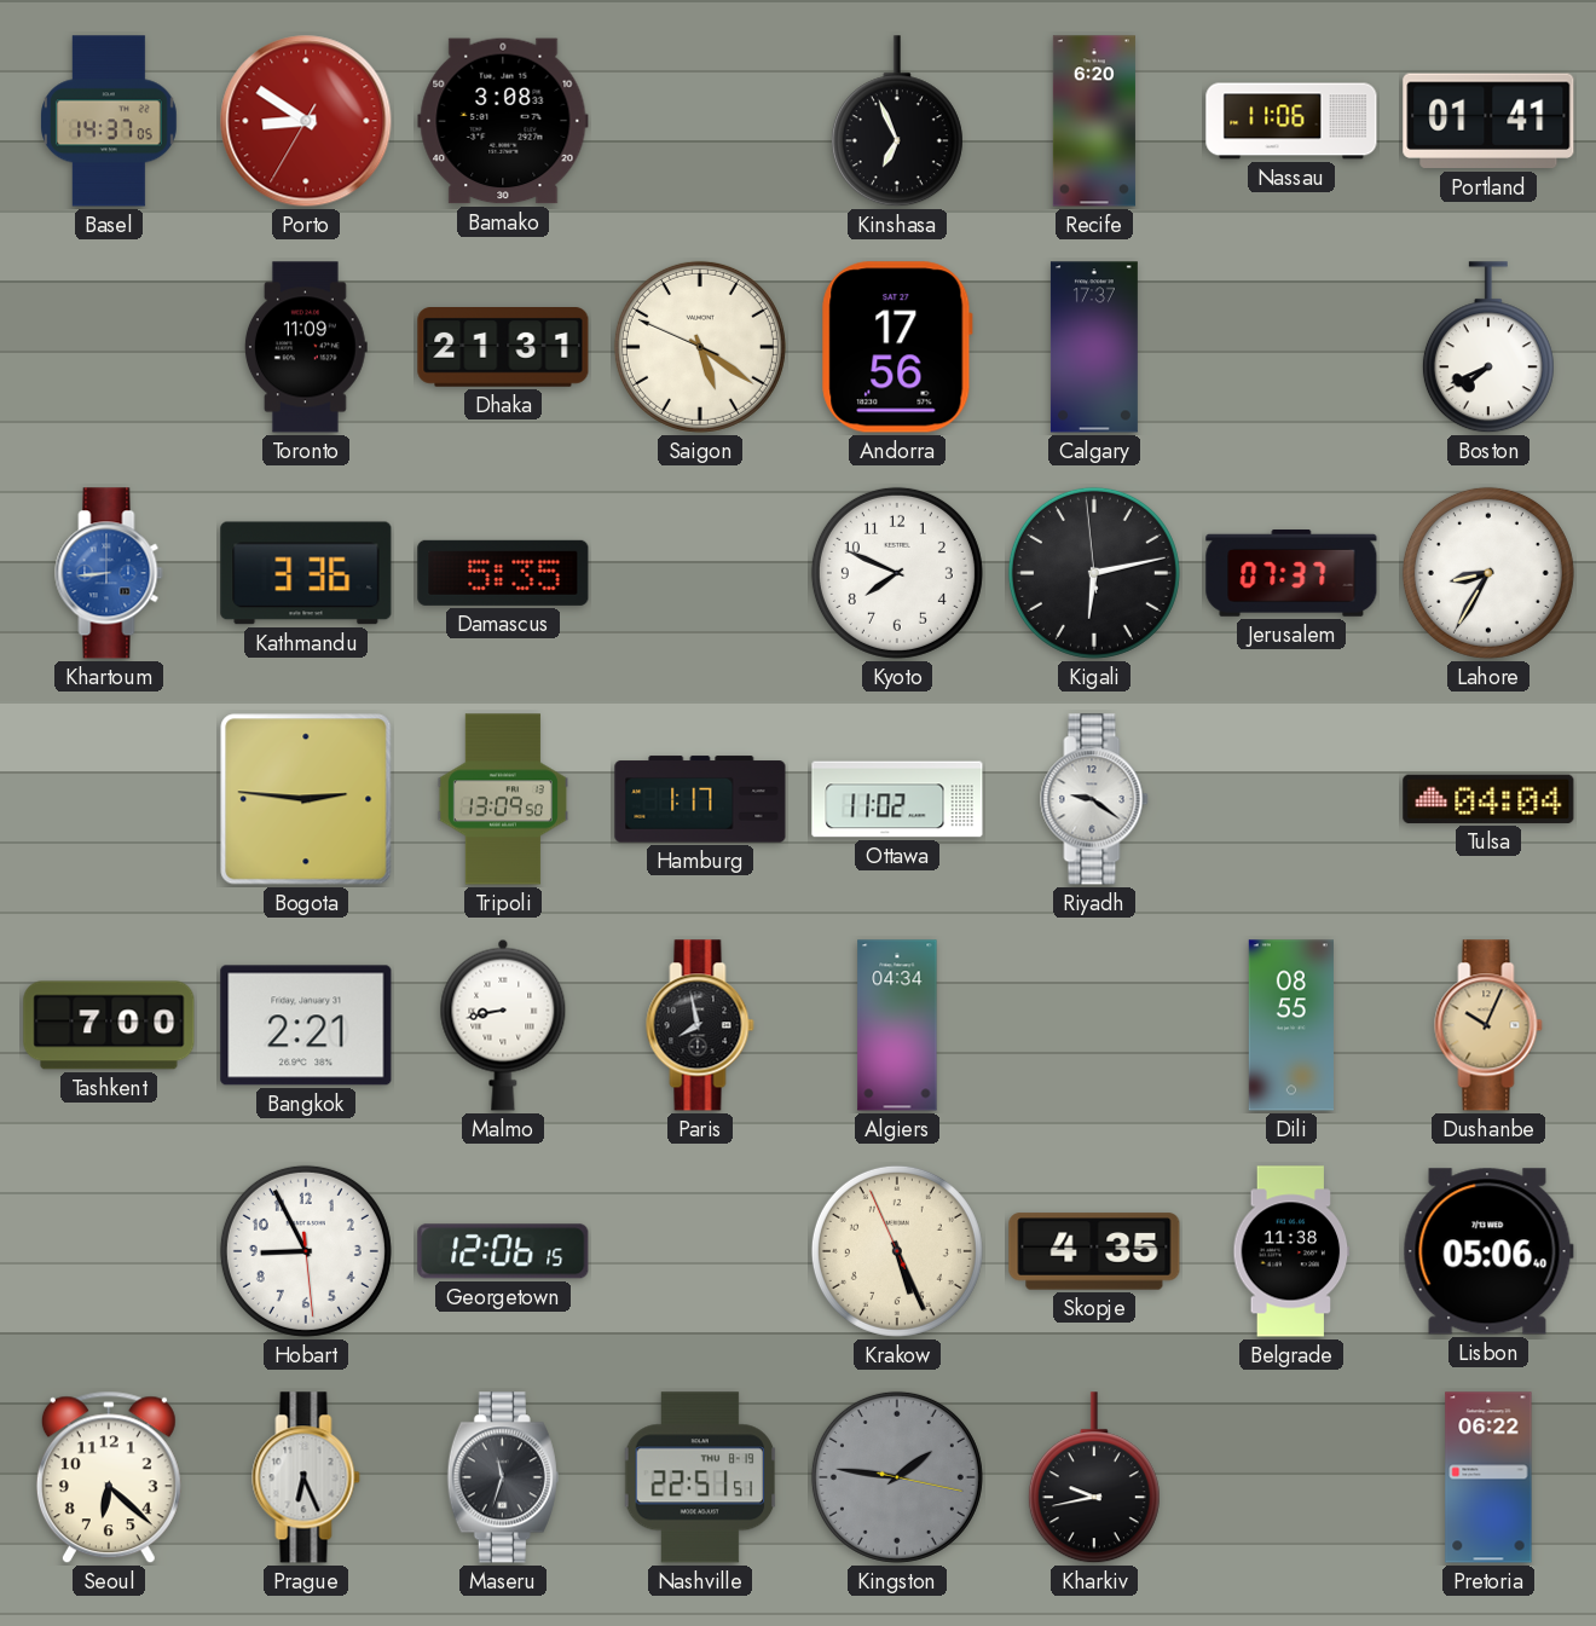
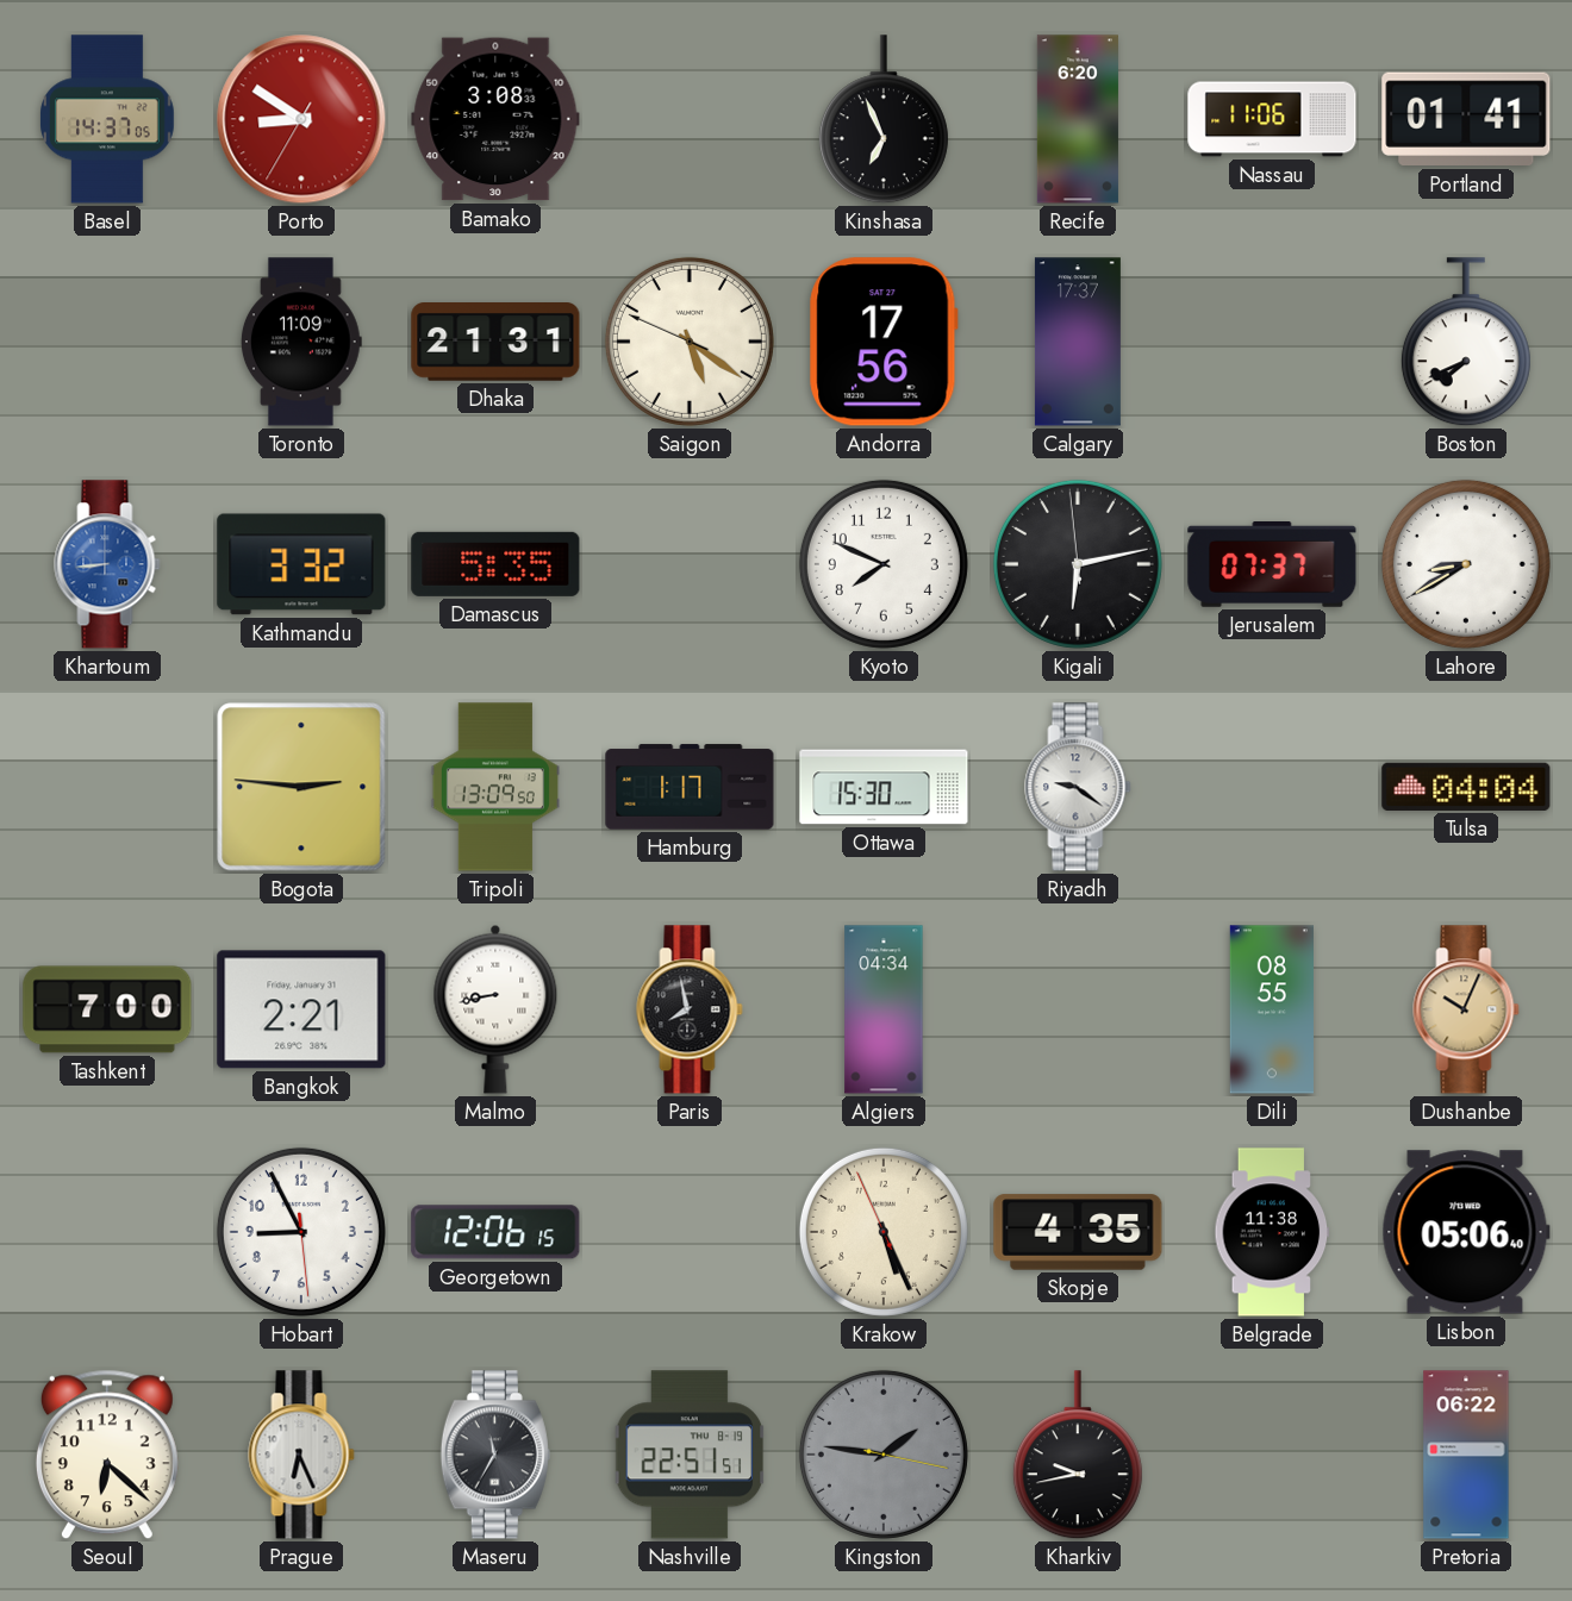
Kathmandu: 3:36 -> 3:32
Lahore: 8:35 -> 8:40
Ottawa: 11:02 -> 15:30
Maseru: 11:33 -> 11:35
